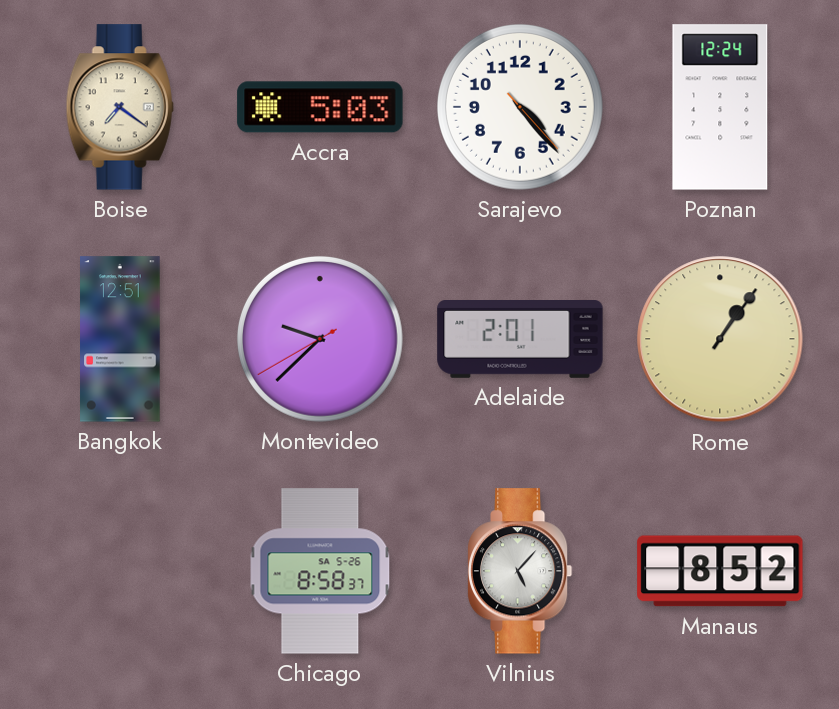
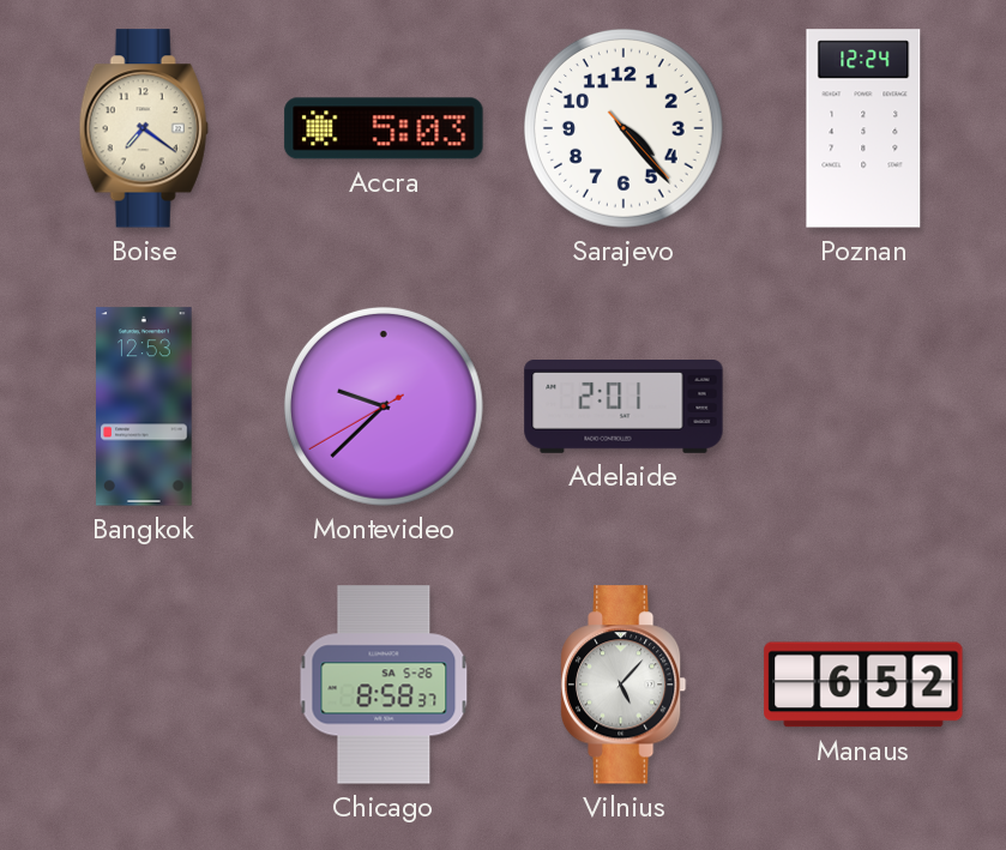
Bangkok: 12:51 -> 12:53
Rome: 1:06 -> none
Manaus: 8:52 -> 6:52
